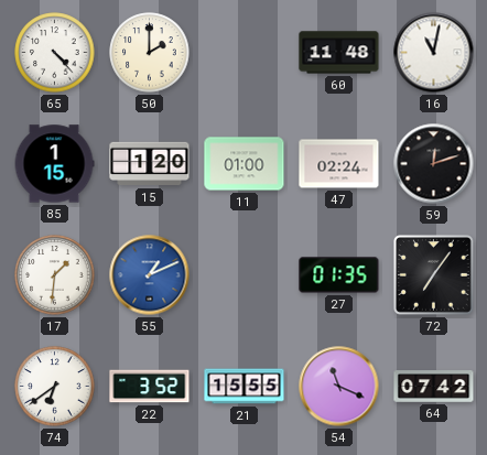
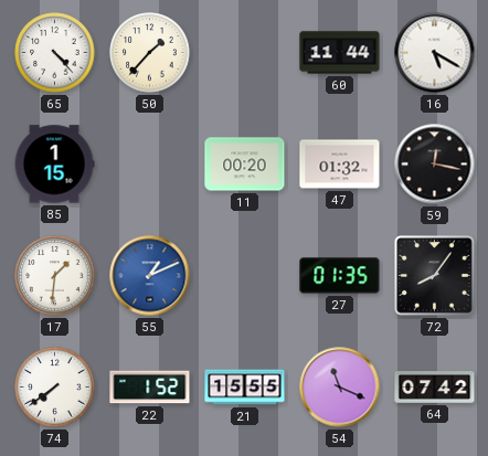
50: 2:00 -> 1:37
60: 11:48 -> 11:44
16: 11:02 -> 5:20
15: 1:20 -> none
11: 01:00 -> 00:20
47: 02:24 -> 01:32
59: 12:12 -> 12:17
72: 7:06 -> 8:06
74: 6:39 -> 7:39
22: 3:52 -> 1:52
